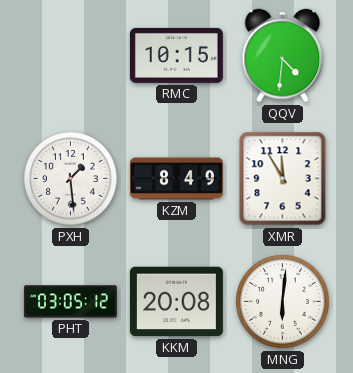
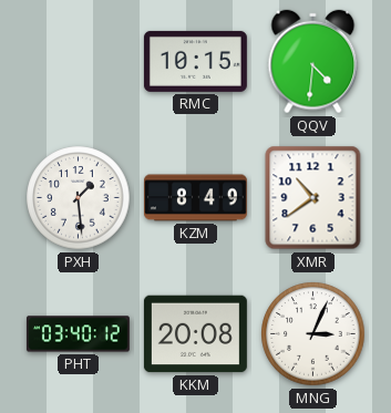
XMR: 11:55 -> 10:39
PHT: 03:05 -> 03:40
MNG: 6:01 -> 3:04
